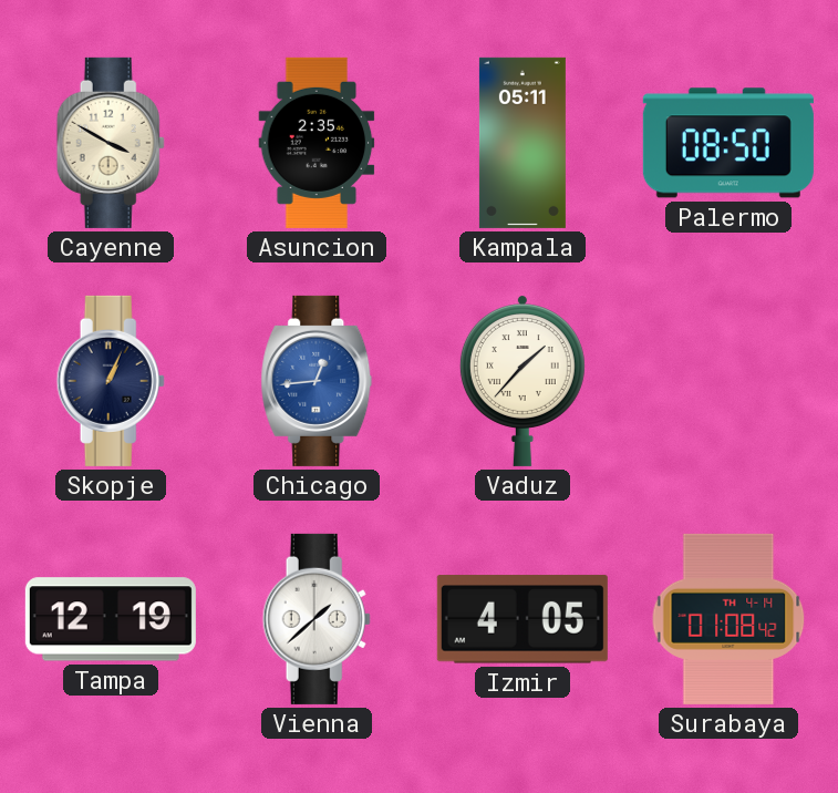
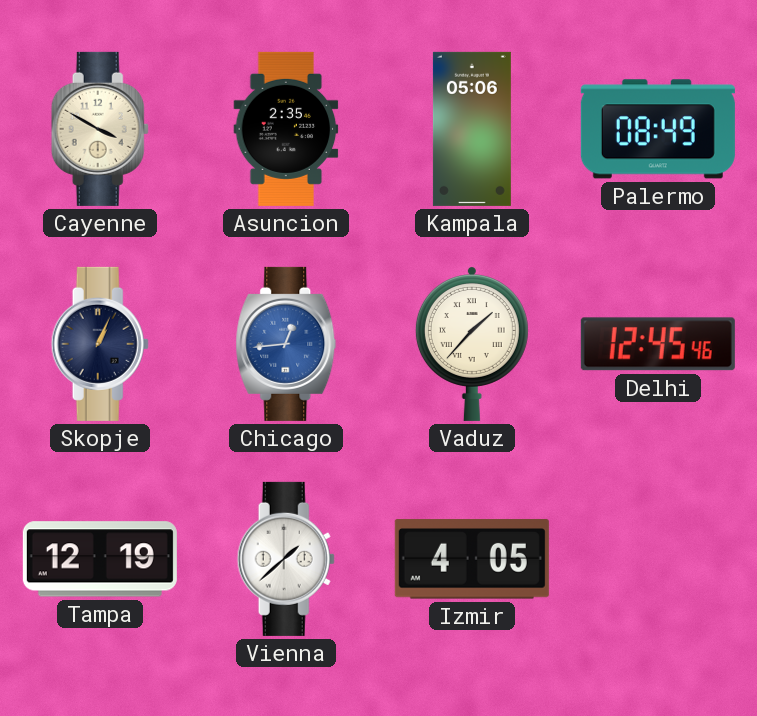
Kampala: 05:11 -> 05:06
Palermo: 08:50 -> 08:49
Delhi: none -> 12:45
Surabaya: 01:08 -> none
